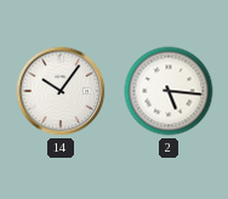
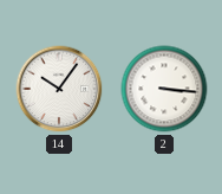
2: 5:16 -> 3:16
